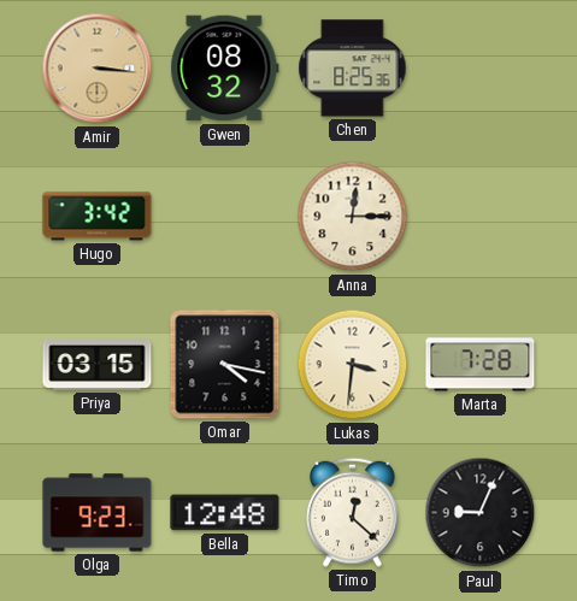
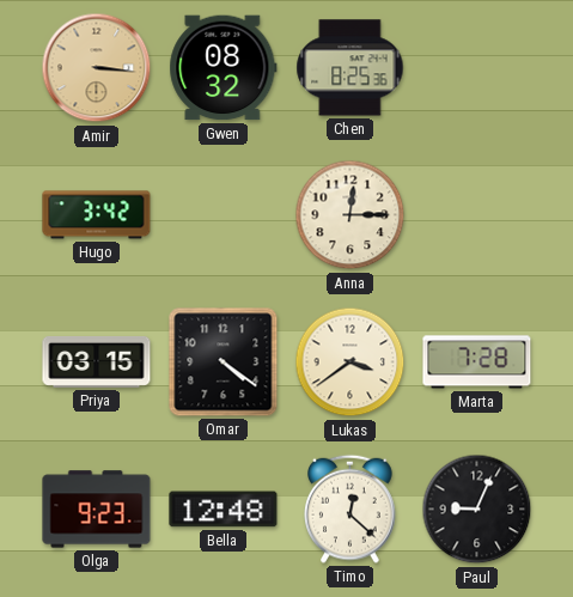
Omar: 4:17 -> 4:21
Lukas: 3:31 -> 3:39
